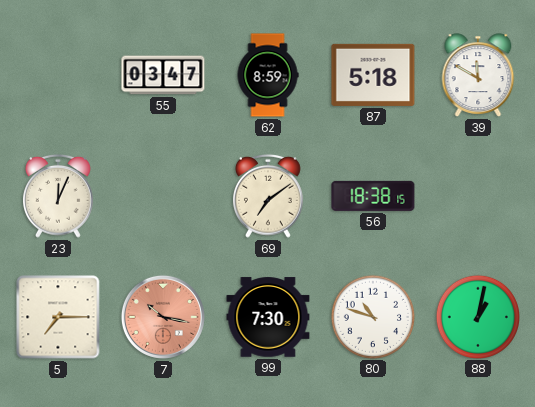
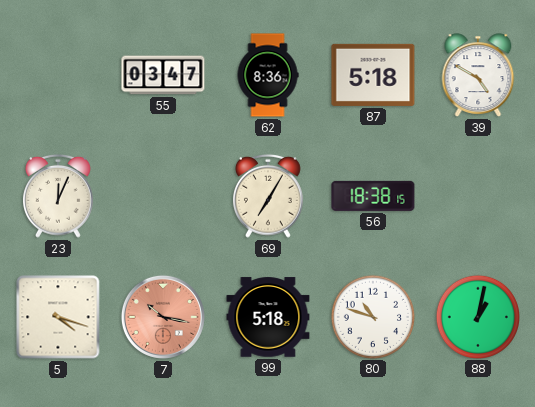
62: 8:59 -> 8:36
39: 11:50 -> 4:50
69: 7:09 -> 7:05
5: 7:15 -> 4:18
99: 7:30 -> 5:18
